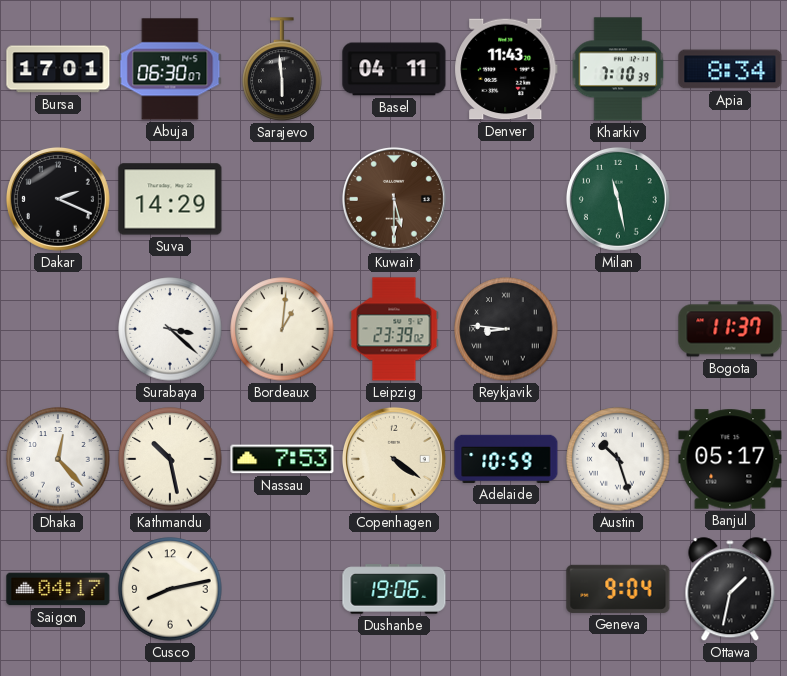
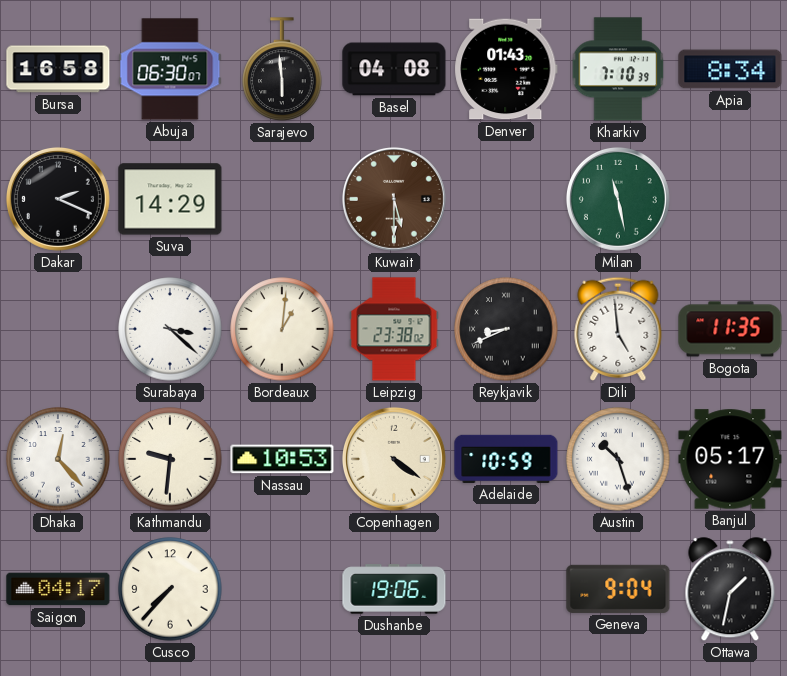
Bursa: 17:01 -> 16:58
Basel: 04:11 -> 04:08
Denver: 11:43 -> 01:43
Leipzig: 23:39 -> 23:38
Reykjavik: 8:46 -> 8:41
Dili: none -> 4:59
Bogota: 11:37 -> 11:35
Kathmandu: 10:28 -> 9:31
Nassau: 7:53 -> 10:53
Cusco: 8:13 -> 7:37
